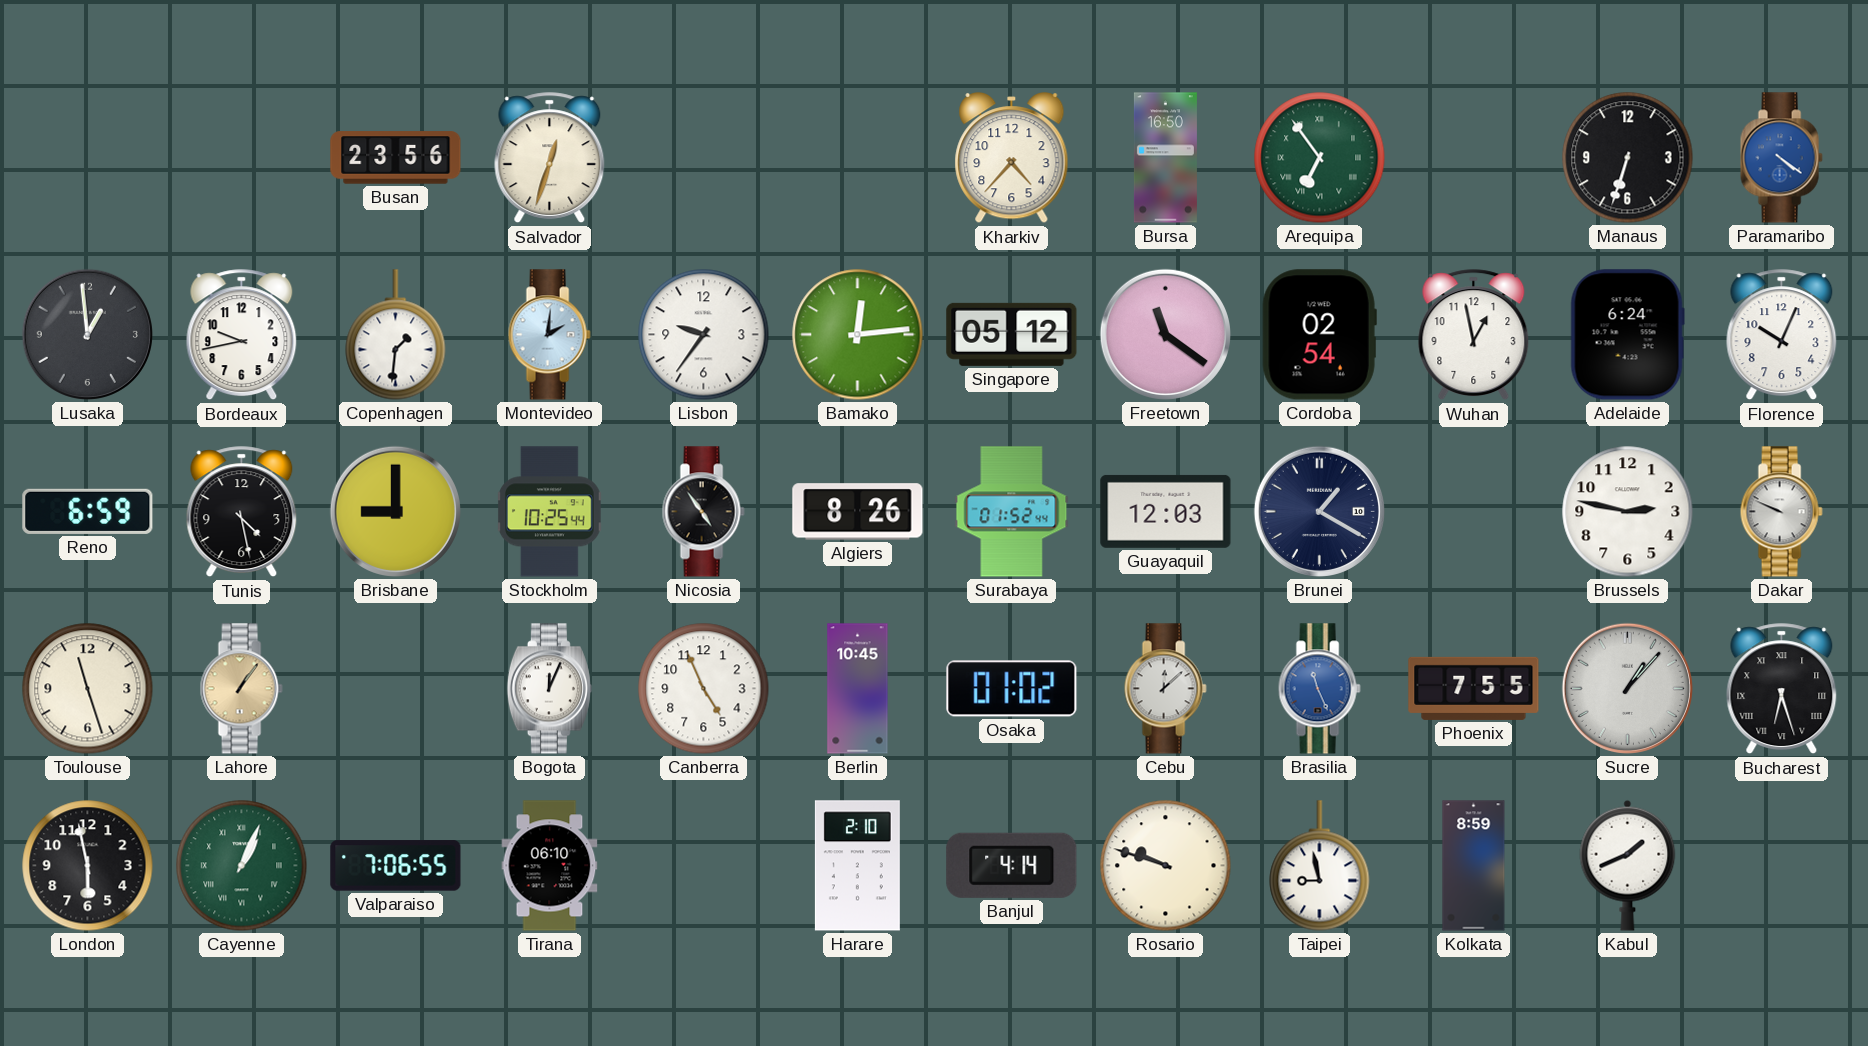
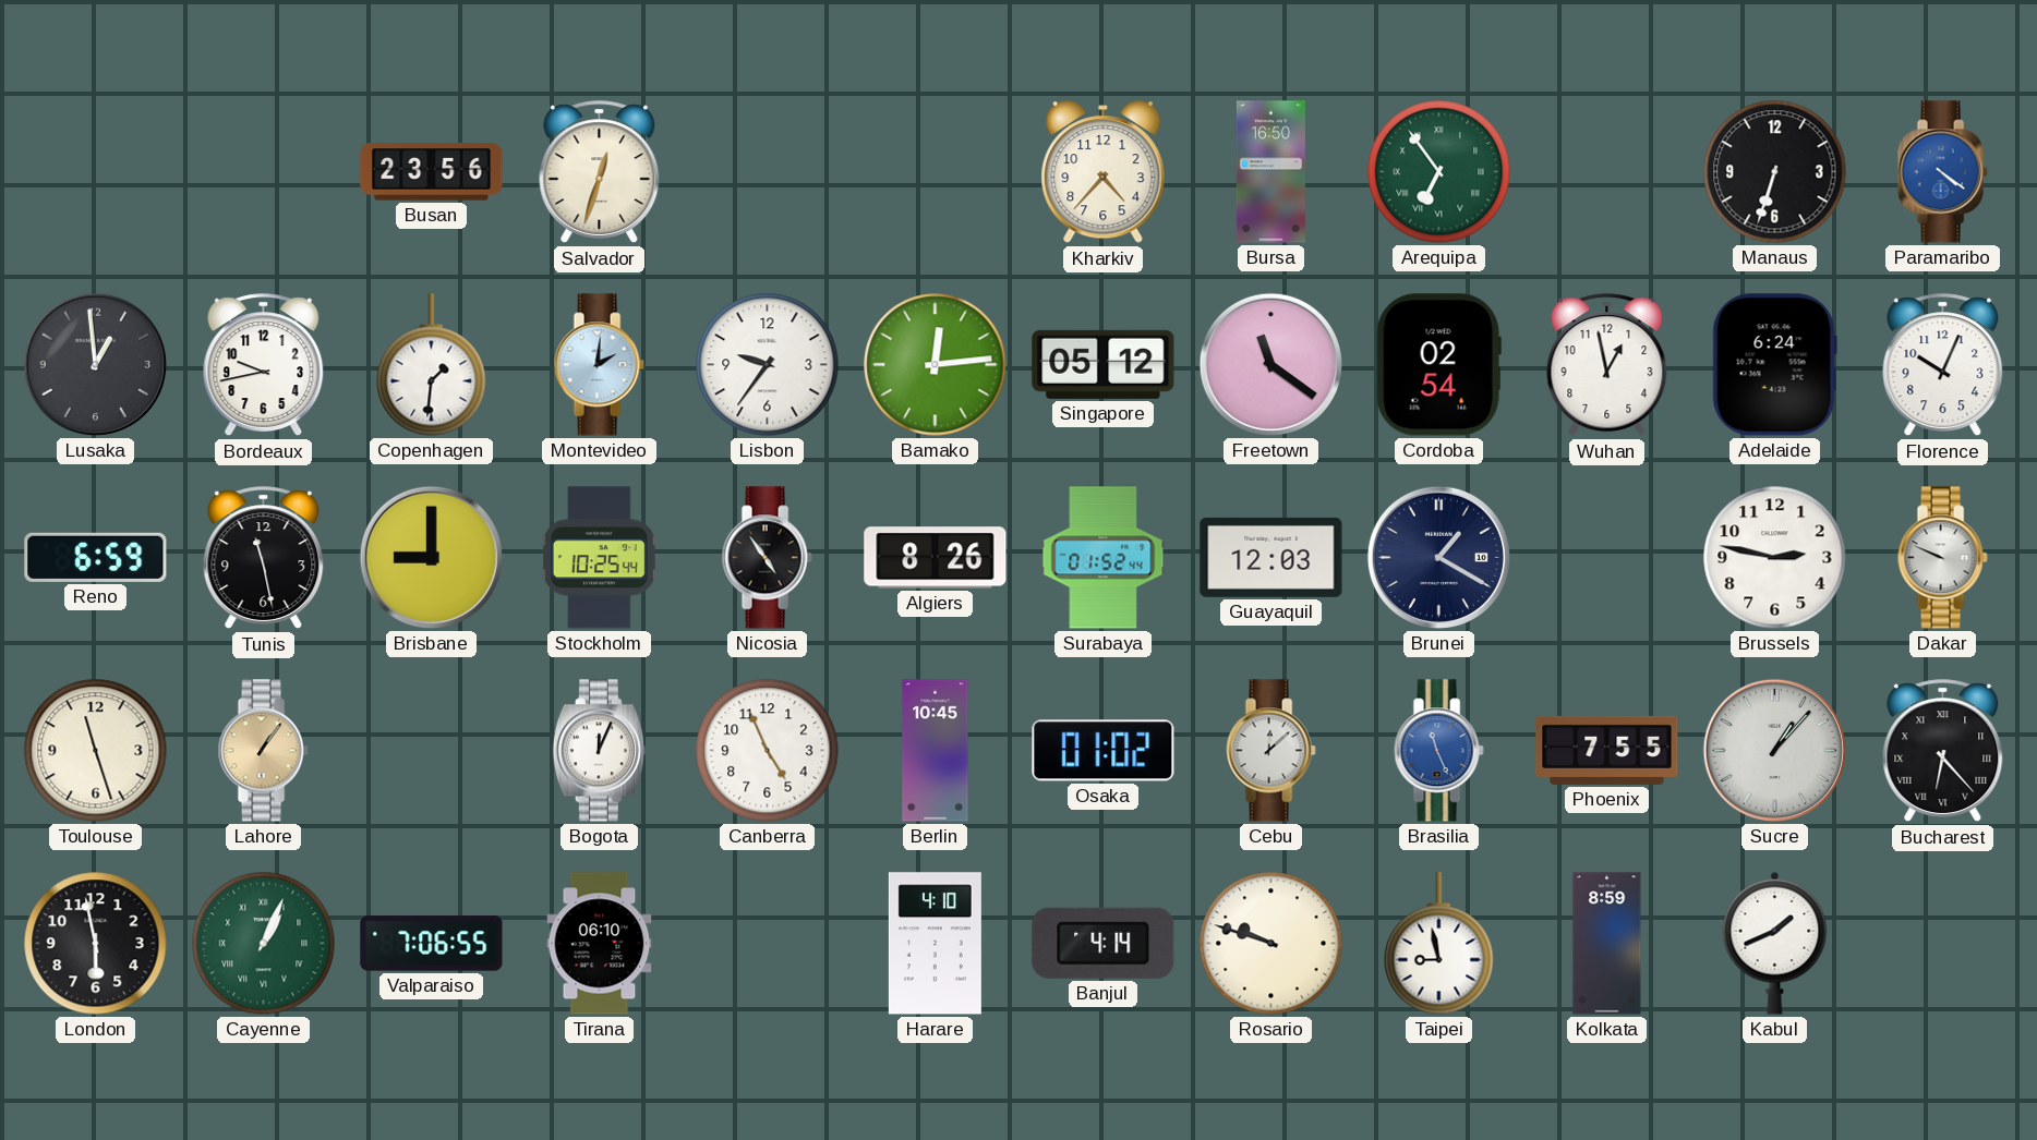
Tunis: 4:28 -> 11:28
Bucharest: 6:27 -> 6:23
Harare: 2:10 -> 4:10
